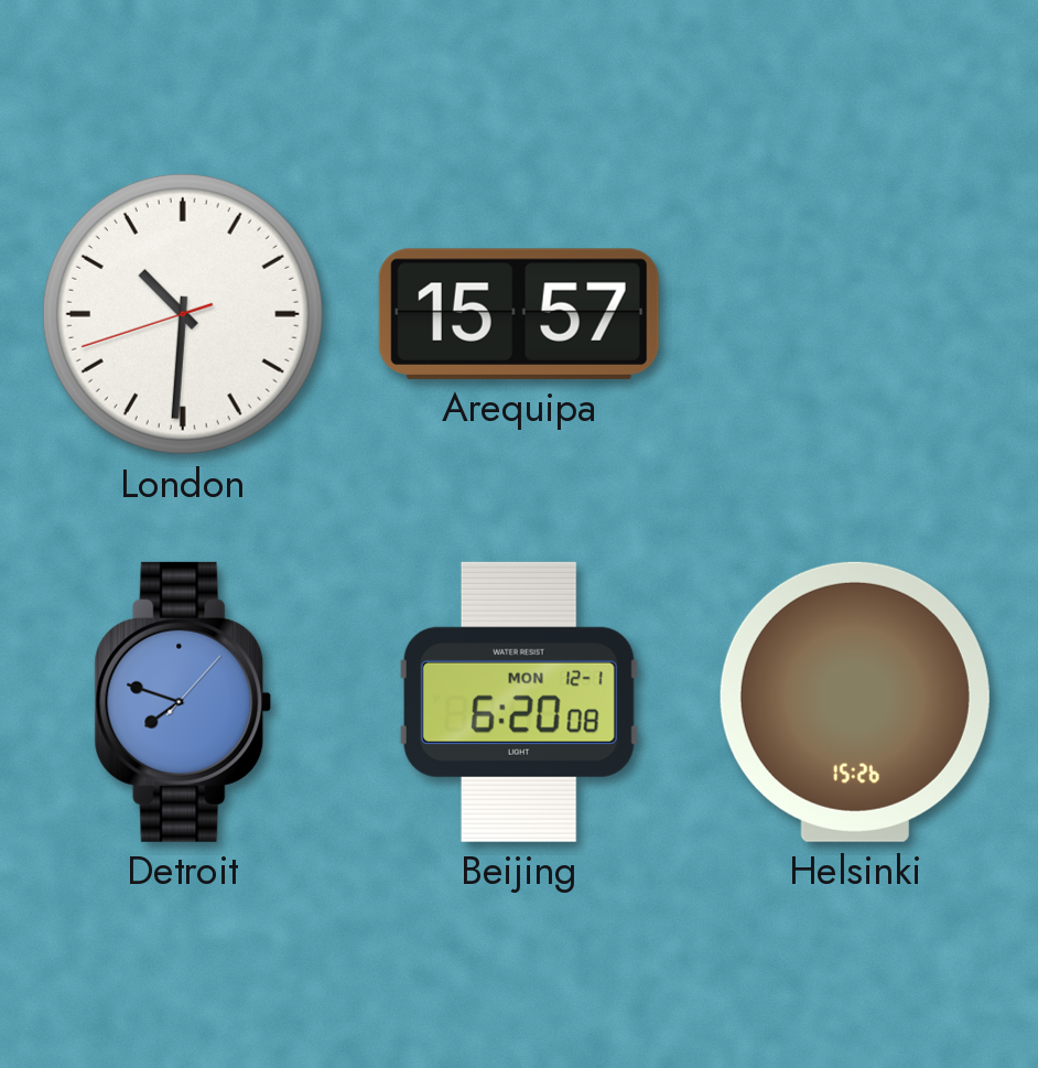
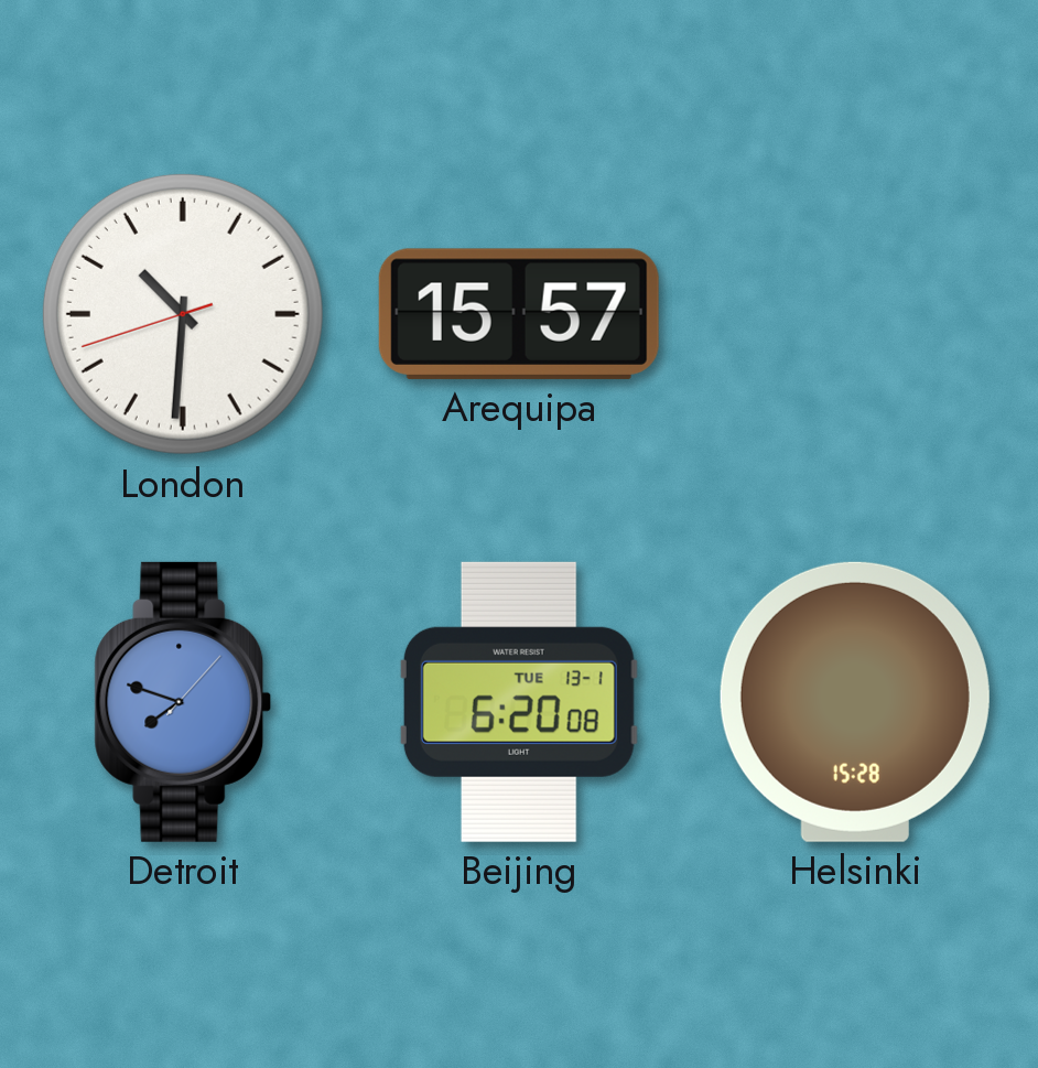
Beijing date: MON 12-1 -> TUE 13-1
Helsinki: 15:26 -> 15:28
